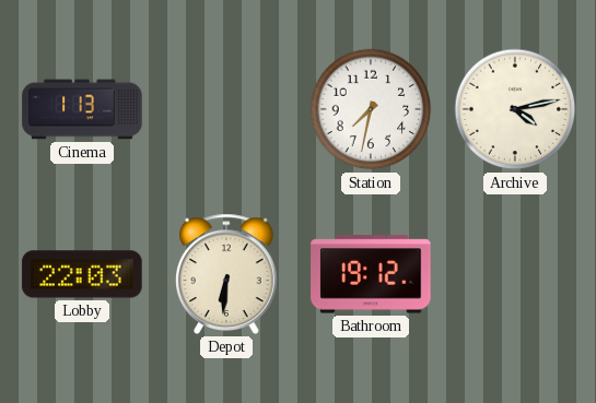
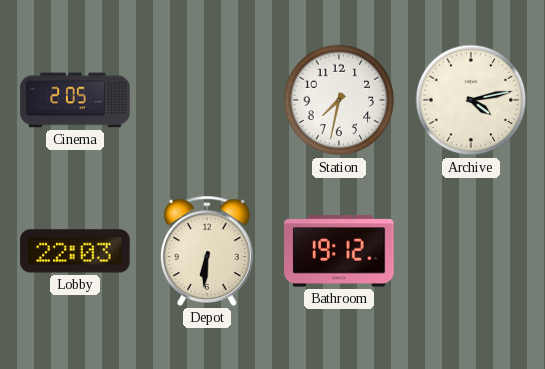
Cinema: 1:13 -> 2:05
